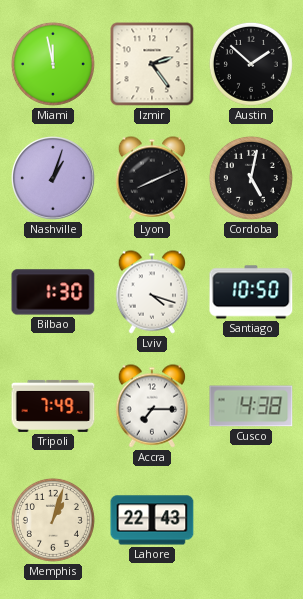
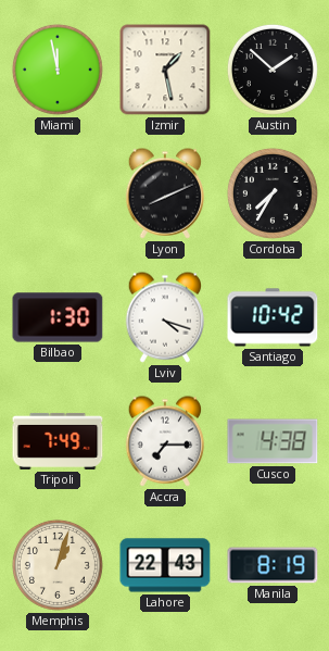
Izmir: 2:24 -> 1:28
Nashville: 1:03 -> none
Cordoba: 5:02 -> 7:35
Santiago: 10:50 -> 10:42
Manila: none -> 8:19
